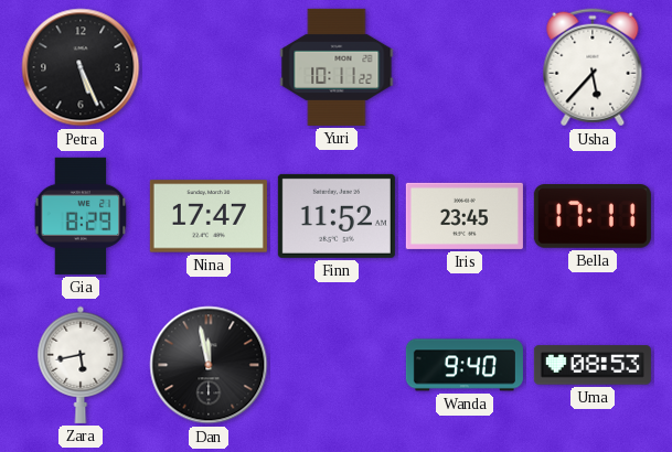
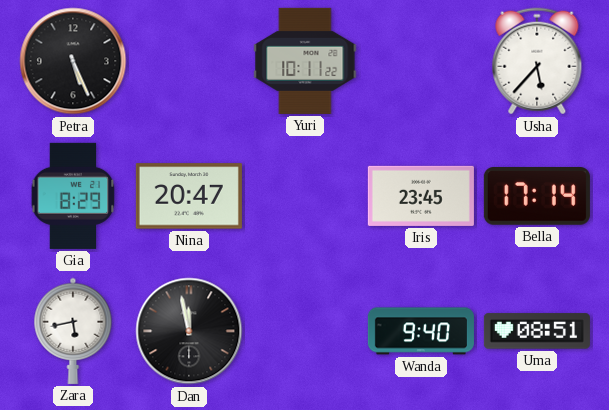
Nina: 17:47 -> 20:47
Finn: 11:52 -> none
Bella: 17:11 -> 17:14
Uma: 08:53 -> 08:51
